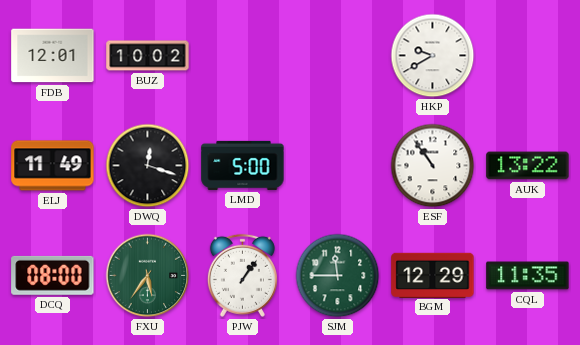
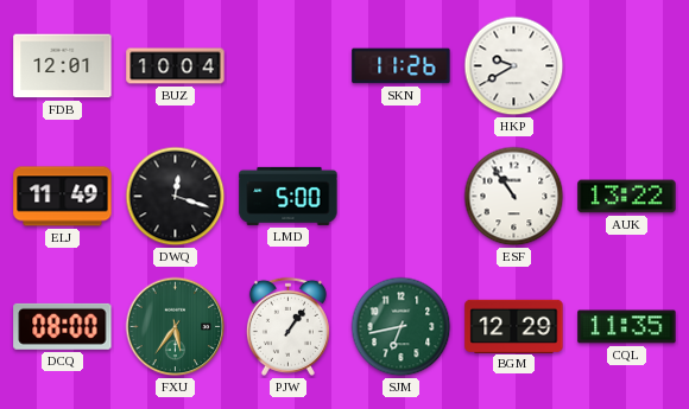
BUZ: 10:02 -> 10:04
SKN: none -> 11:26
SJM: 11:45 -> 6:43
